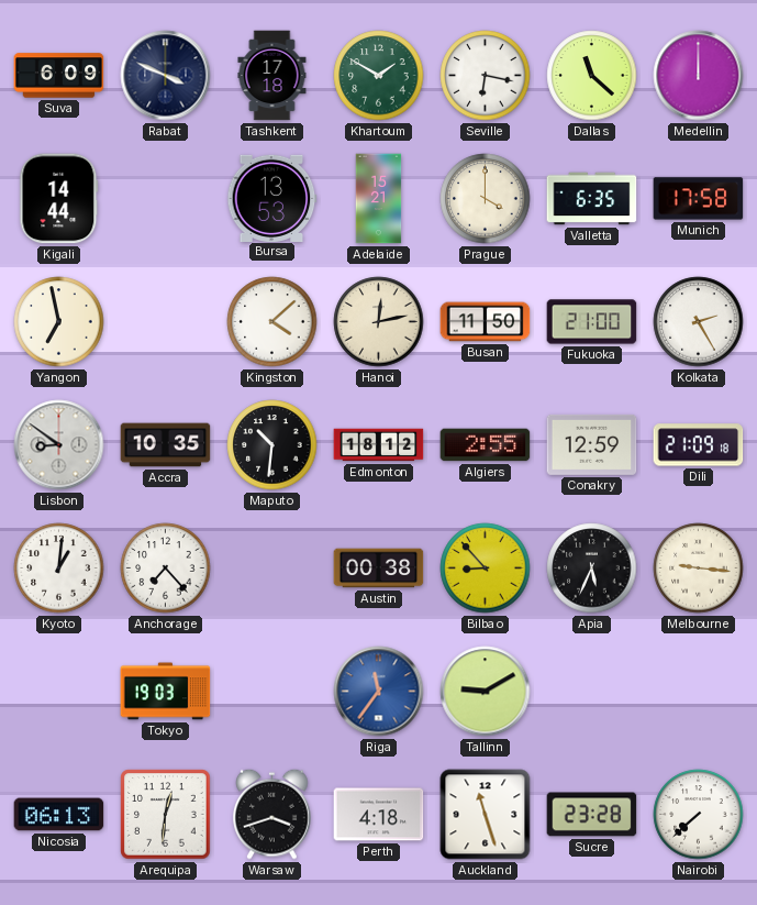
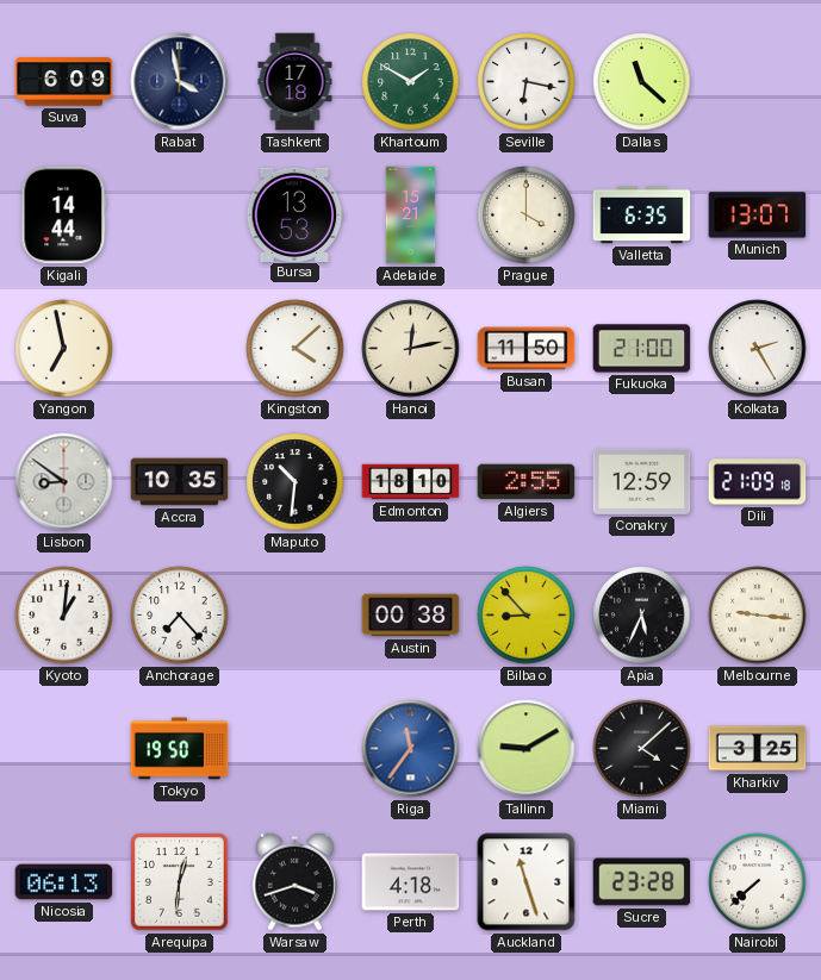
Rabat: 3:49 -> 3:58
Medellin: 12:00 -> none
Munich: 17:58 -> 13:07
Edmonton: 18:12 -> 18:10
Tokyo: 19:03 -> 19:50
Miami: none -> 4:08
Kharkiv: none -> 3:25
